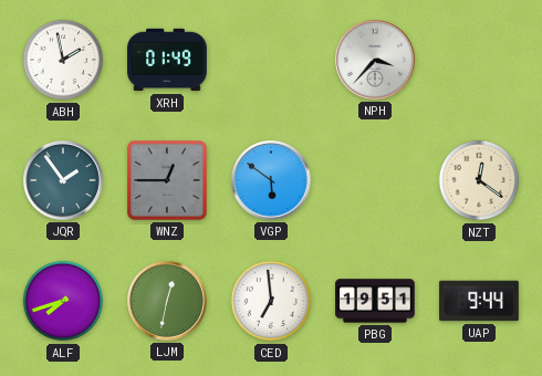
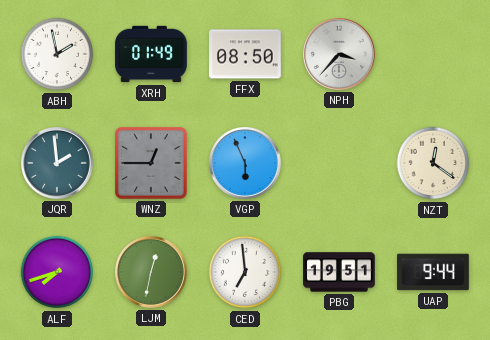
FFX: none -> 08:50
JQR: 1:54 -> 1:59
VGP: 5:51 -> 5:56
